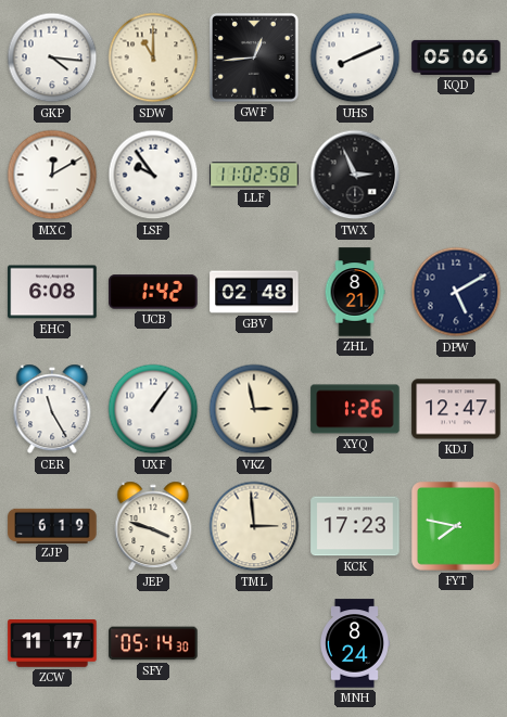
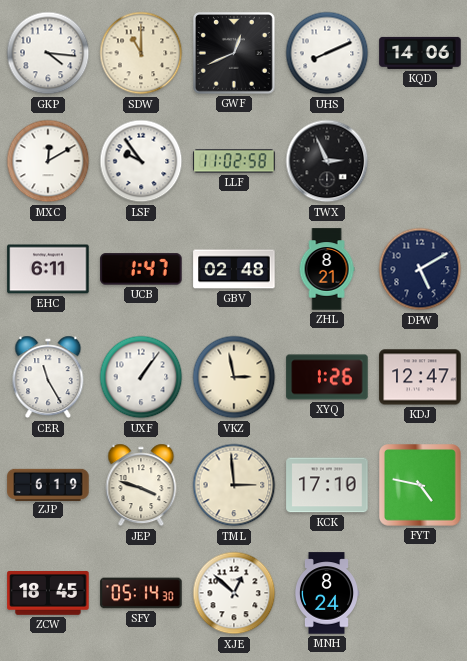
GWF: 12:44 -> 12:41
KQD: 05:06 -> 14:06
EHC: 6:08 -> 6:11
UCB: 1:42 -> 1:47
KCK: 17:23 -> 17:10
FYT: 7:47 -> 4:47
ZCW: 11:17 -> 18:45
XJE: none -> 12:52
